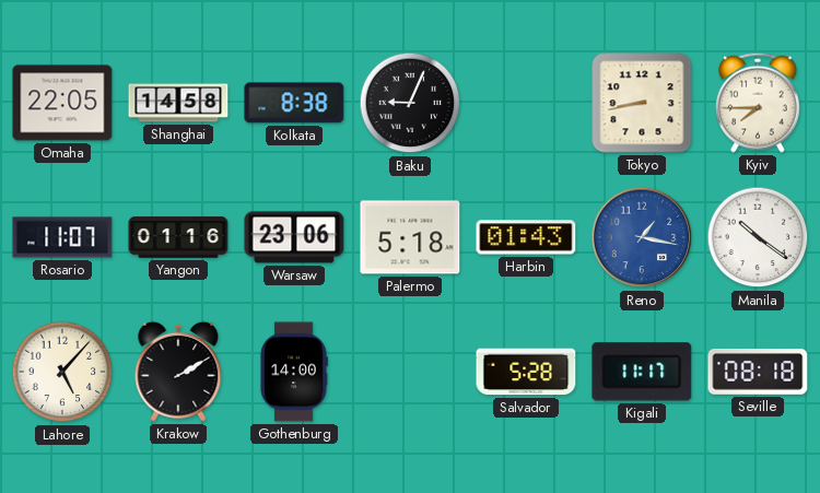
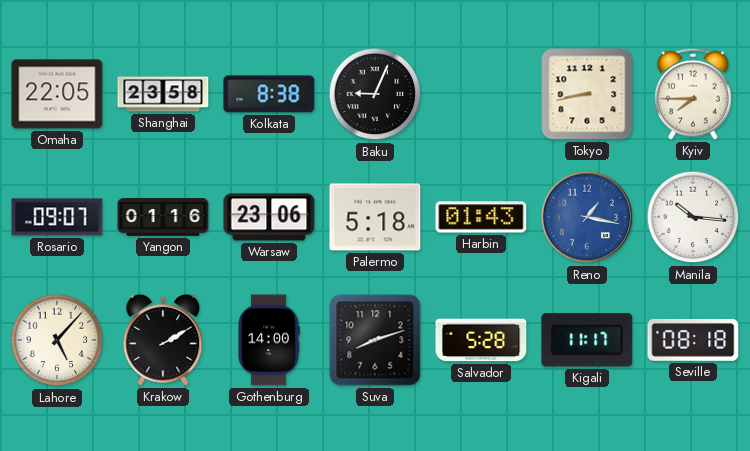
Shanghai: 14:58 -> 23:58
Rosario: 11:07 -> 09:07
Manila: 10:21 -> 10:16
Suva: none -> 8:12
